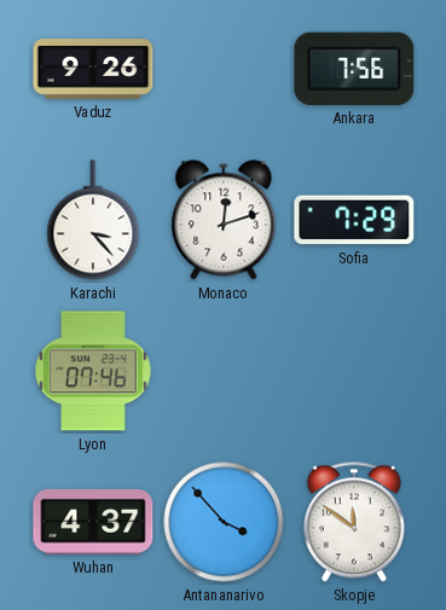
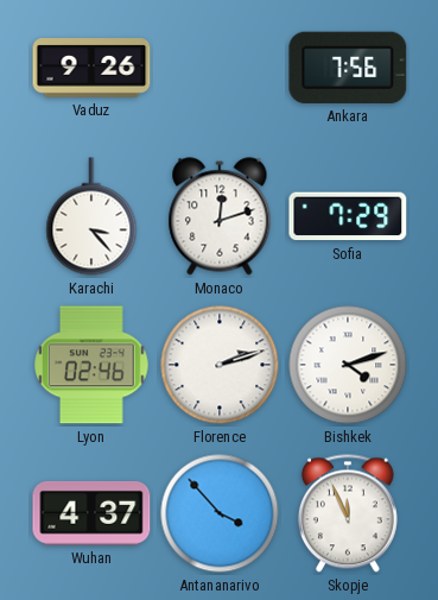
Lyon: 07:46 -> 02:46
Florence: none -> 2:12
Bishkek: none -> 4:12
Skopje: 11:51 -> 11:56
